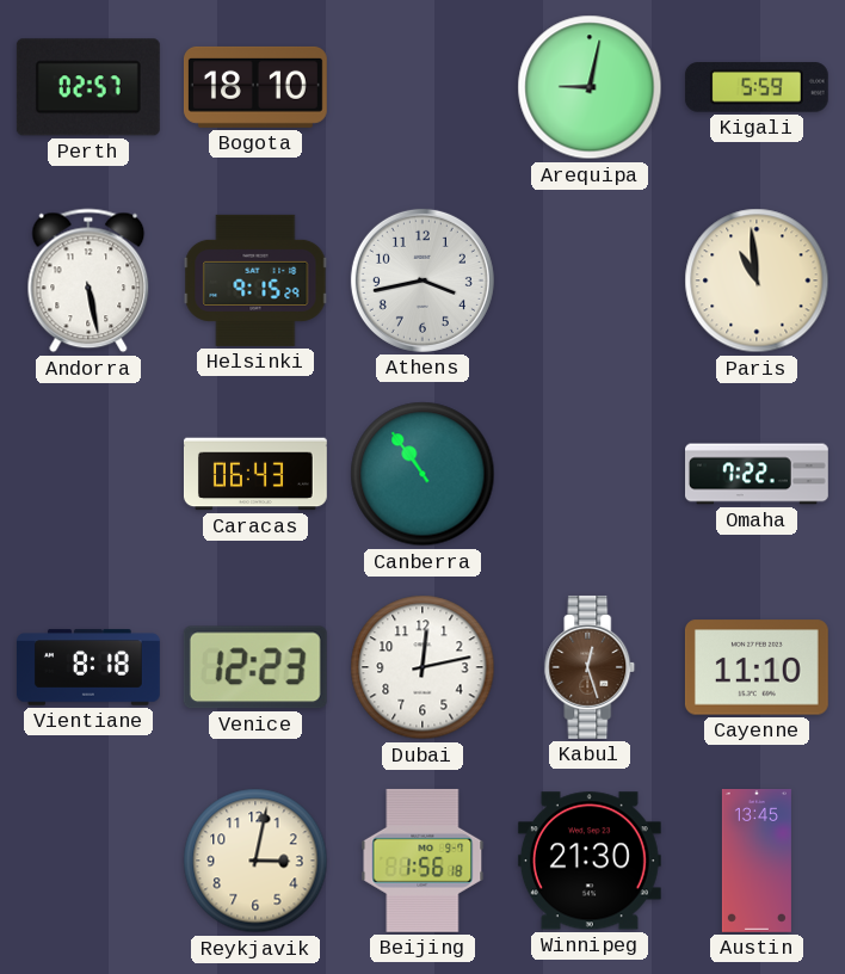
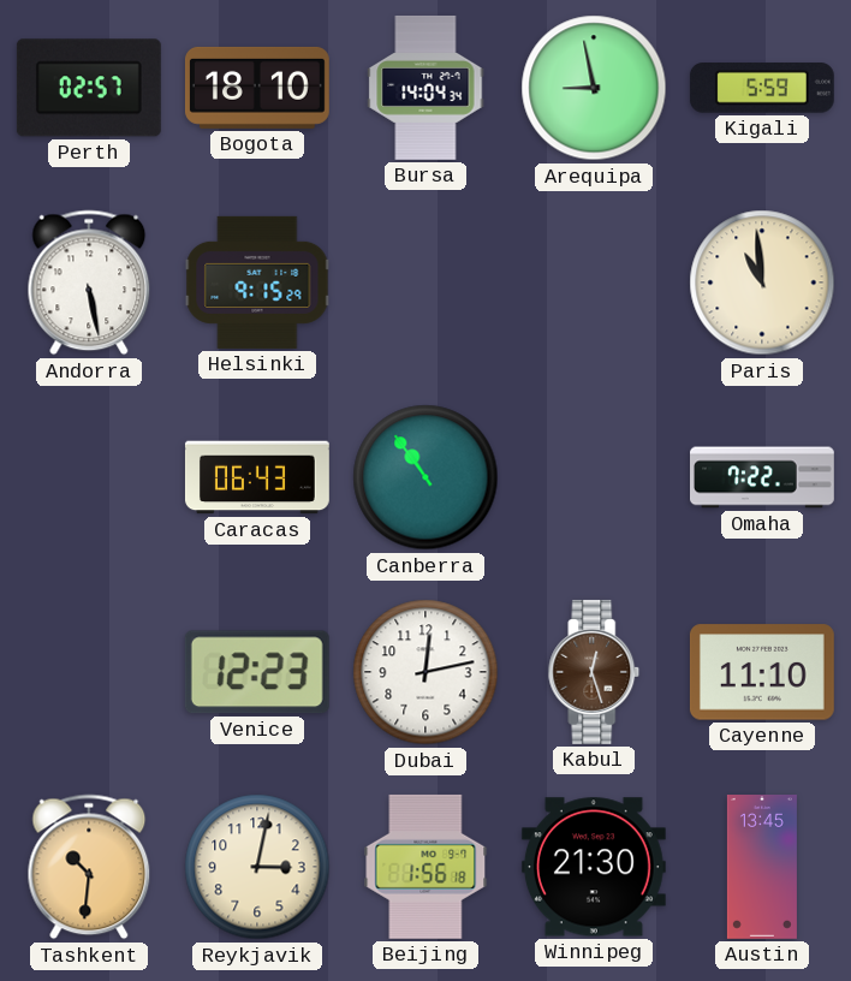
Bursa: none -> 14:04
Arequipa: 9:02 -> 8:58
Athens: 3:43 -> none
Vientiane: 8:18 -> none
Tashkent: none -> 10:31
